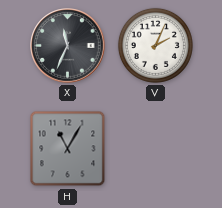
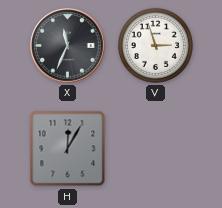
V: 2:04 -> 2:57
H: 11:05 -> 12:05
